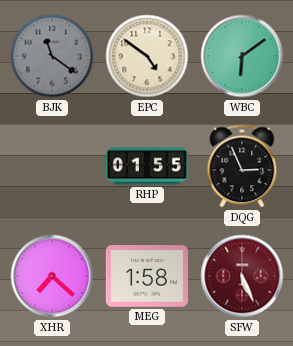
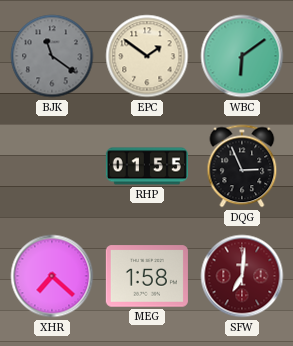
EPC: 4:51 -> 1:51
SFW: 5:26 -> 7:01
